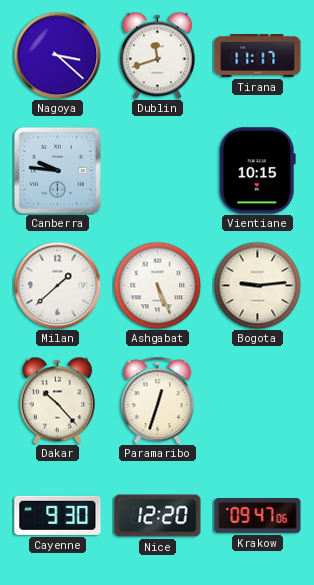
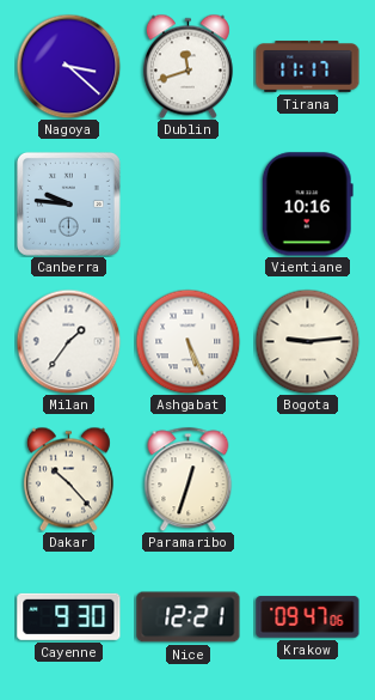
Vientiane: 10:15 -> 10:16
Milan: 1:38 -> 1:36
Nice: 12:20 -> 12:21
